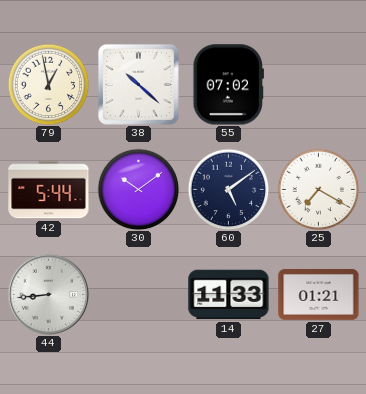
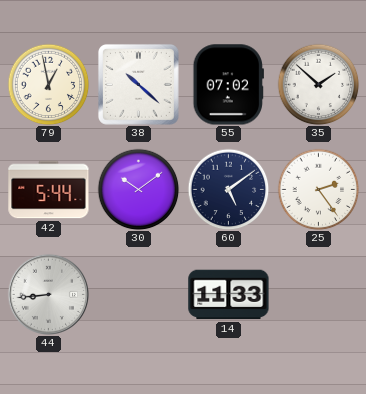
35: none -> 1:52
25: 7:20 -> 2:24
27: 01:21 -> none
